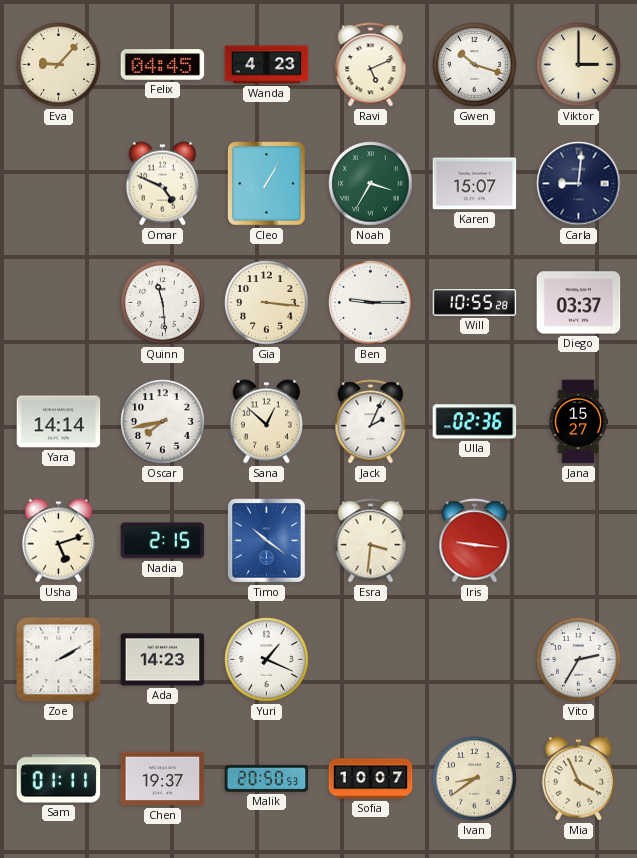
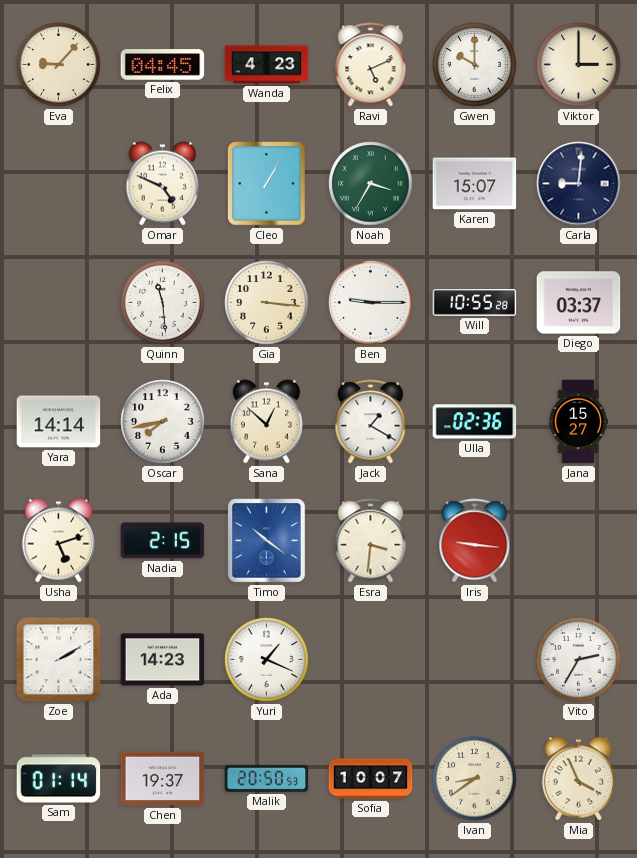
Gwen: 10:18 -> 10:00
Jack: 2:04 -> 1:20
Sam: 01:11 -> 01:14
